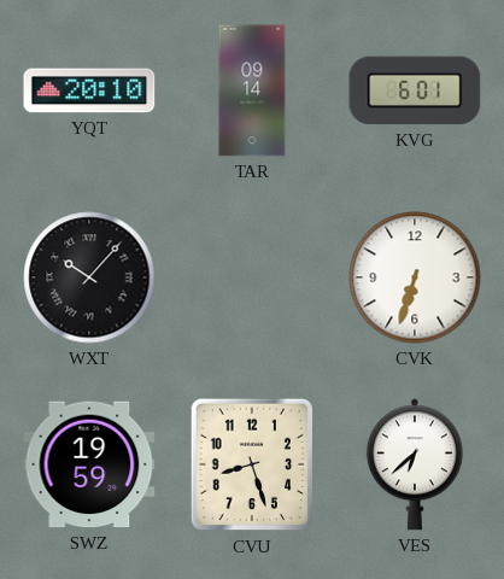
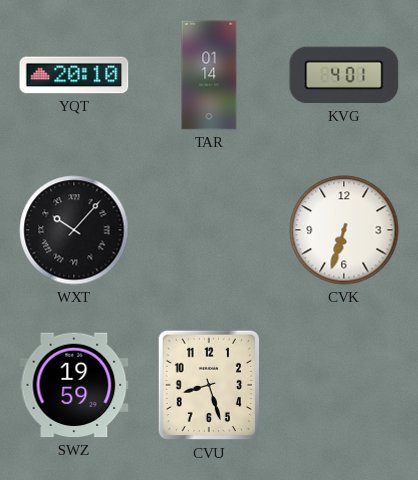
TAR: 09:14 -> 01:14
KVG: 6:01 -> 4:01
VES: 6:38 -> none
